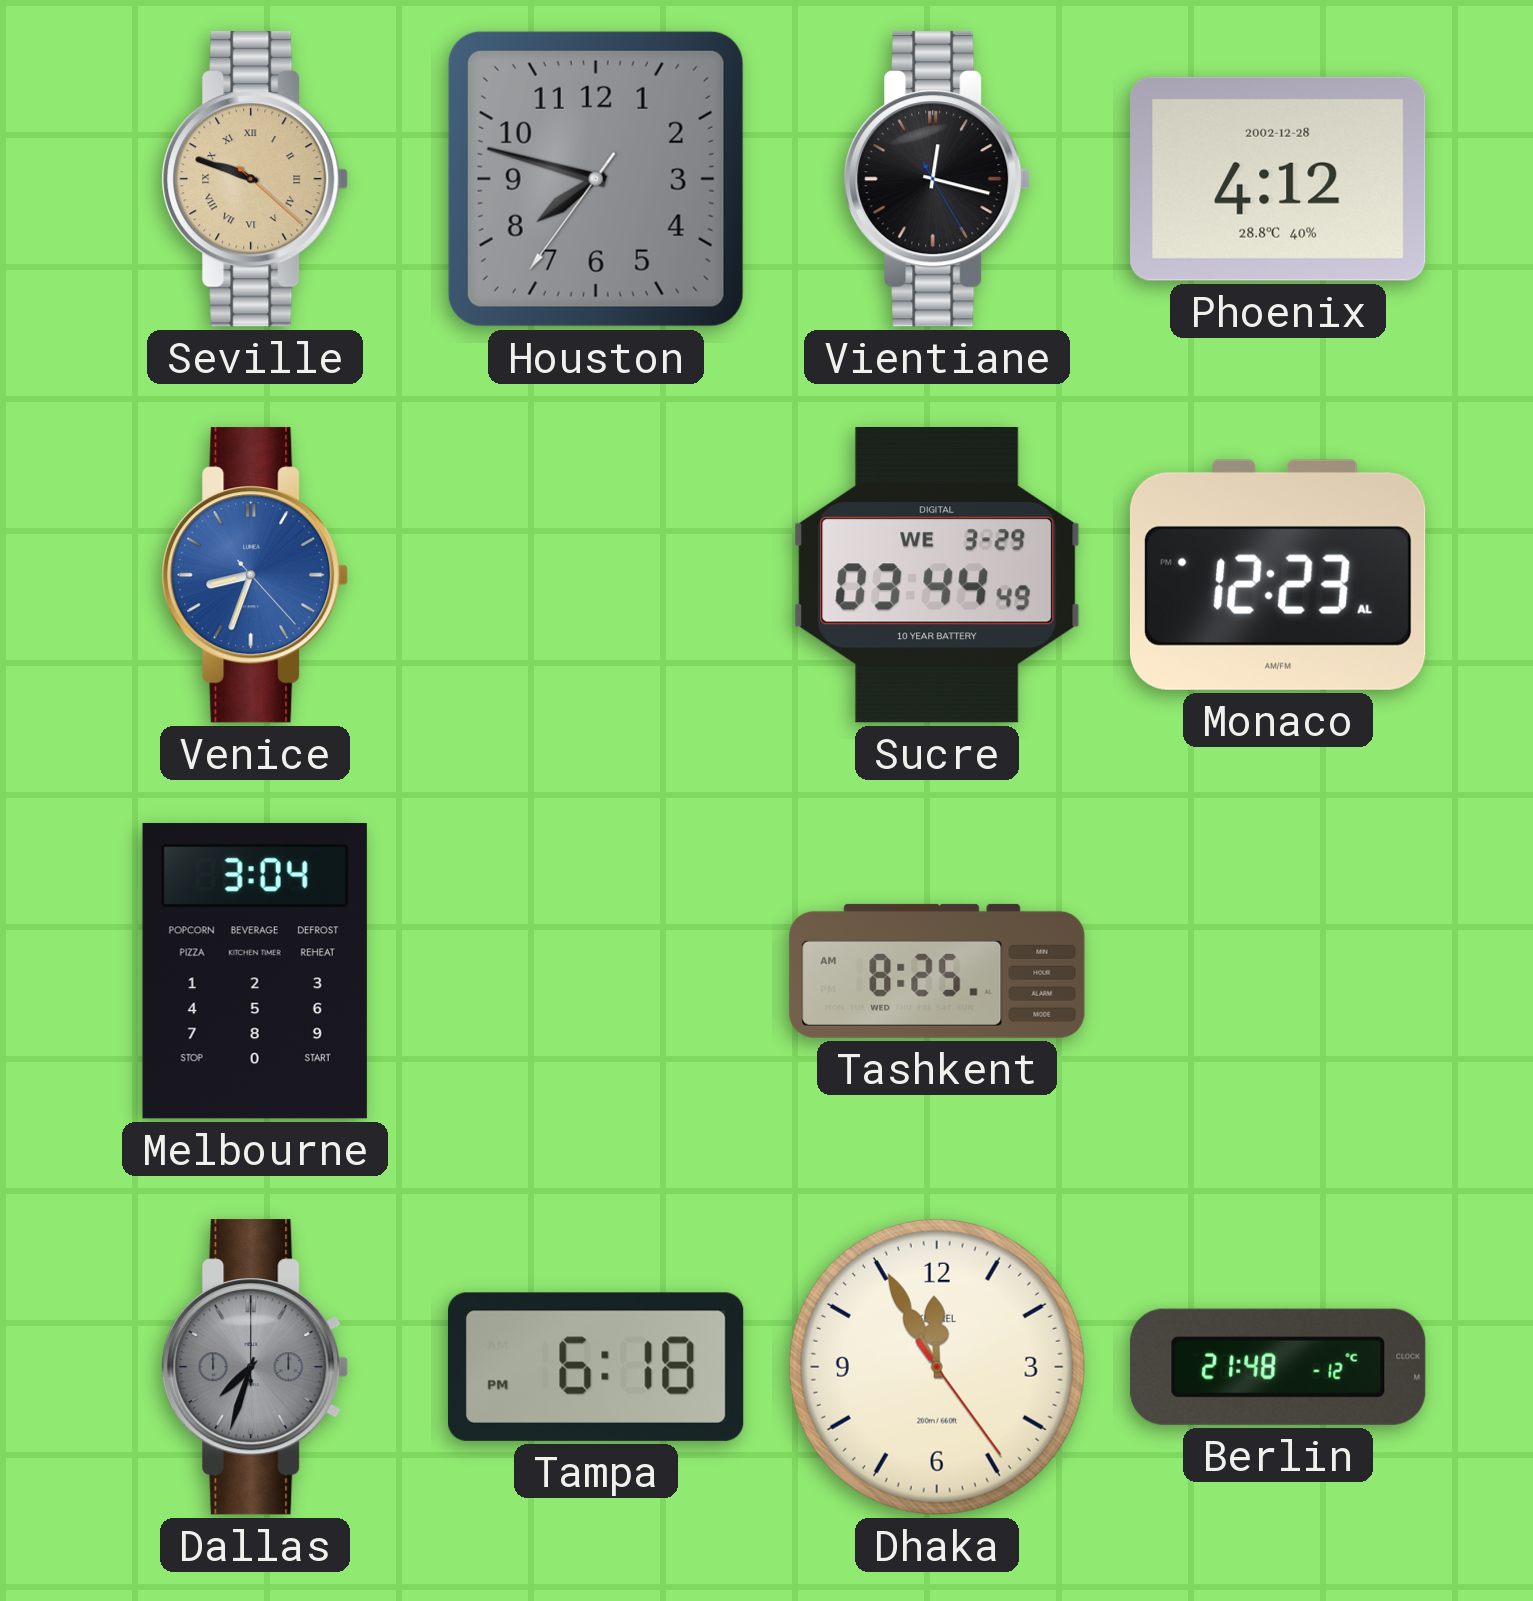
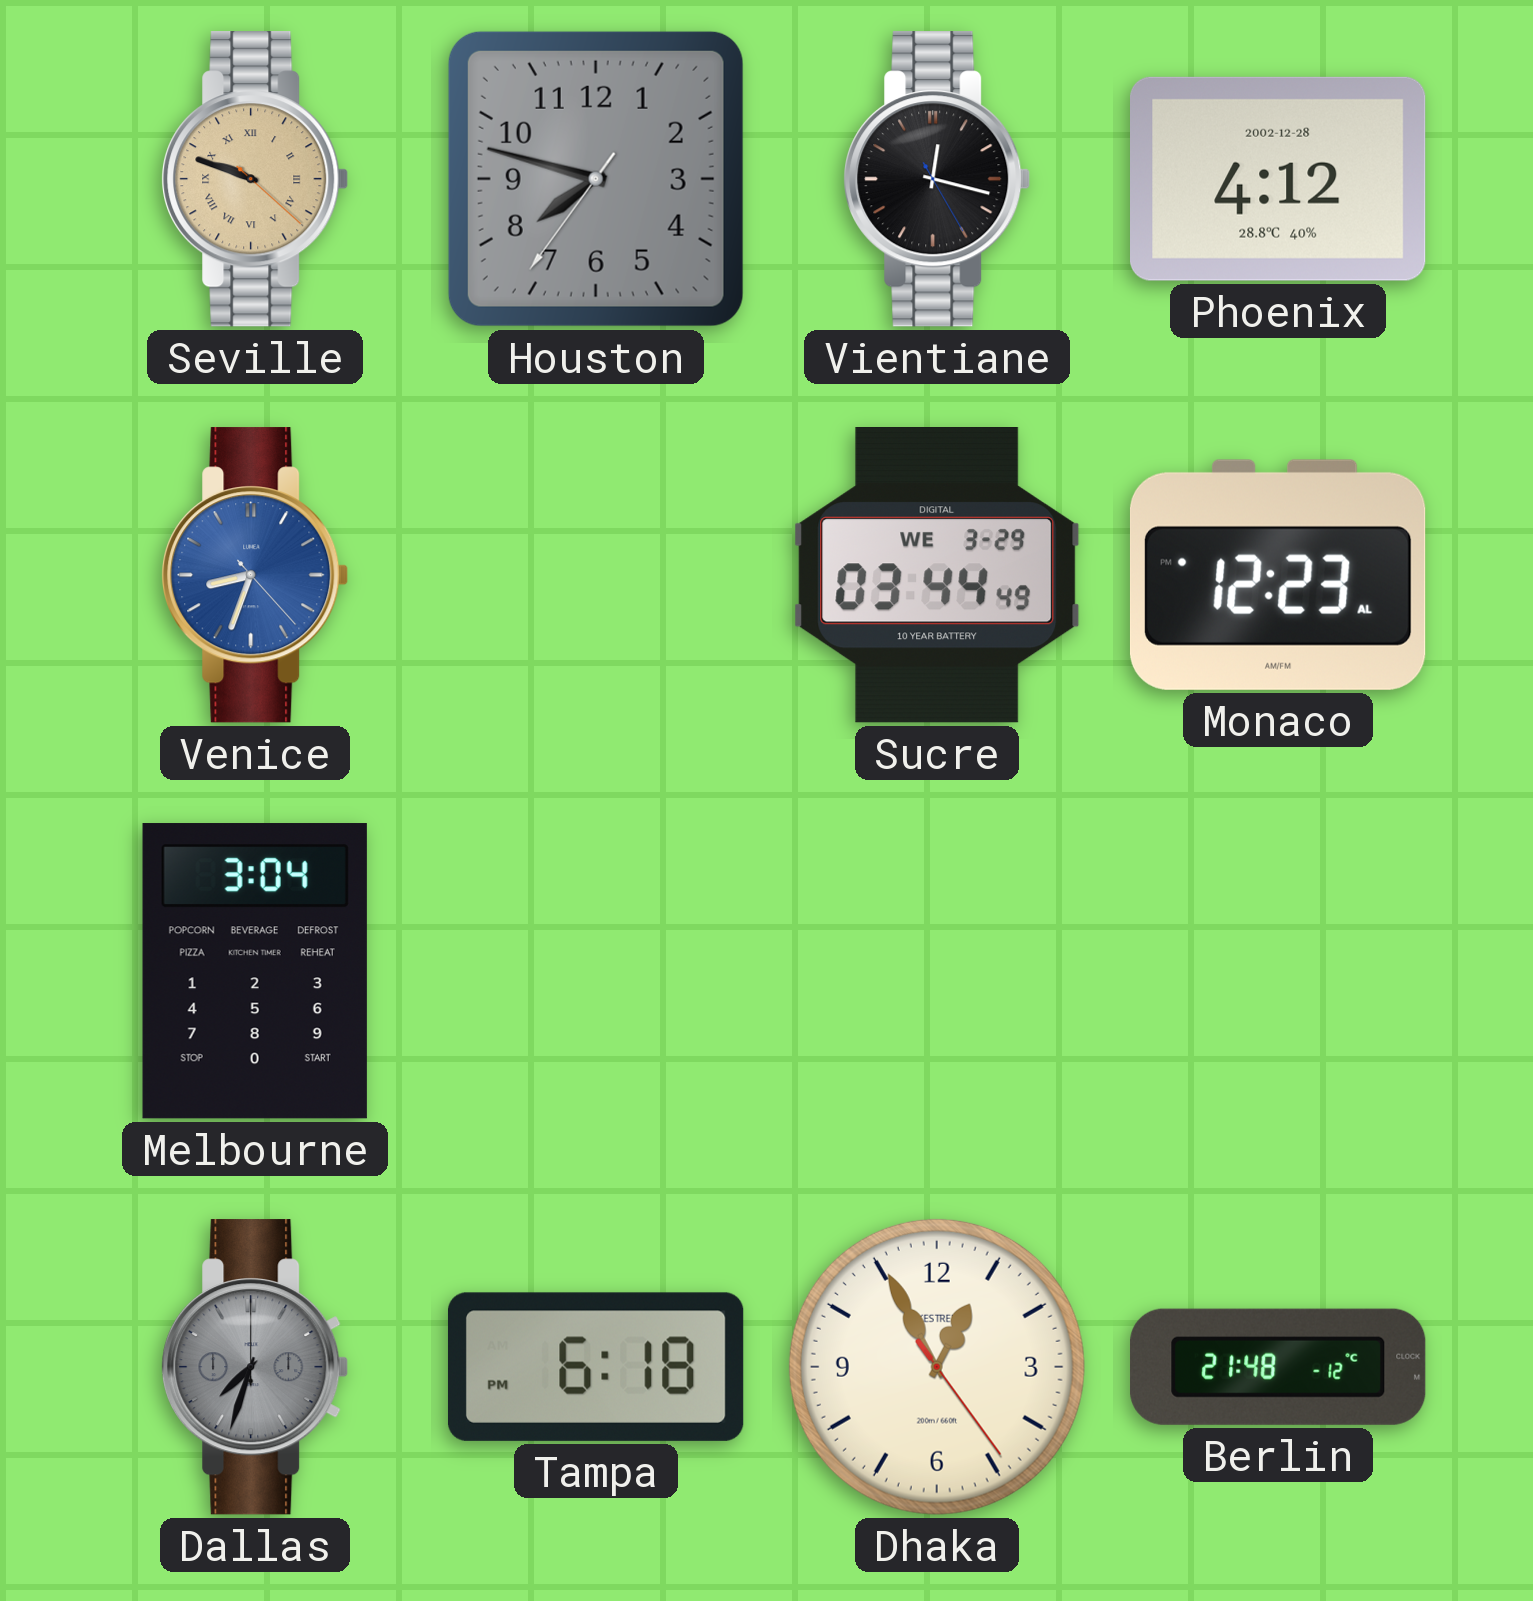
Tashkent: 8:25 -> none
Dhaka: 11:55 -> 12:55
